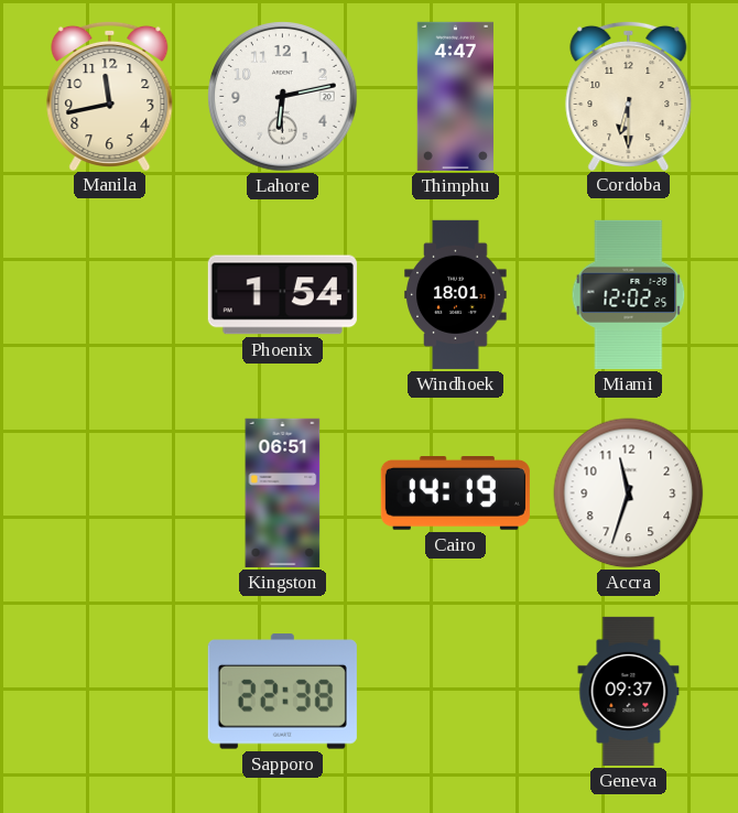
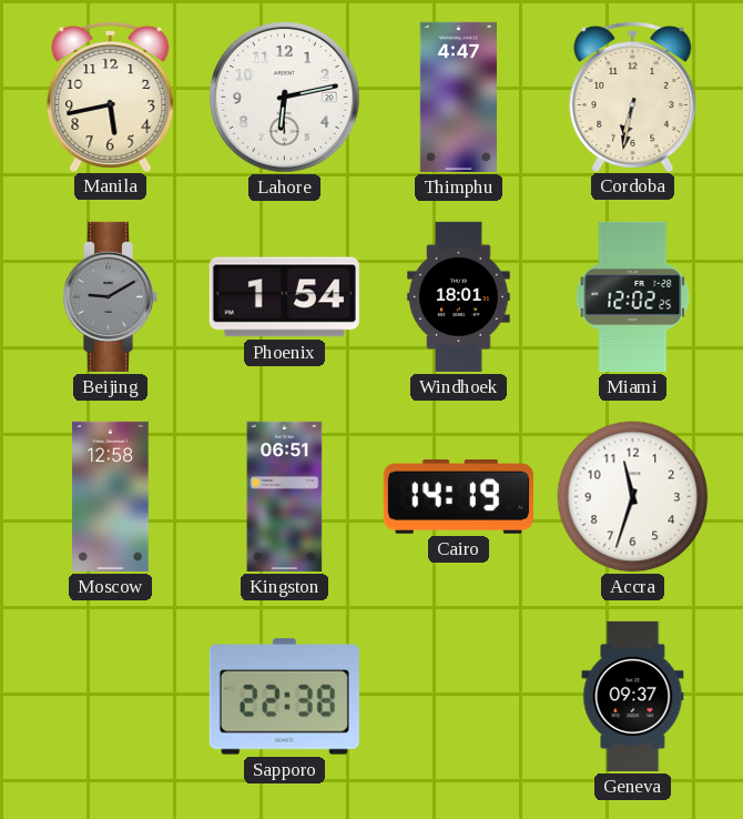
Manila: 11:43 -> 5:43
Cordoba: 6:30 -> 6:32
Beijing: none -> 9:10
Moscow: none -> 12:58
